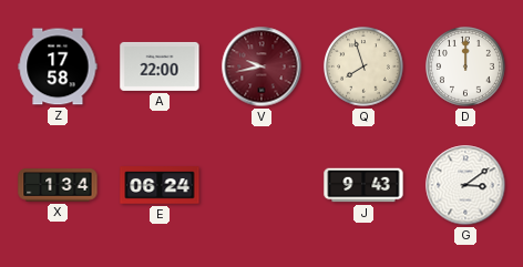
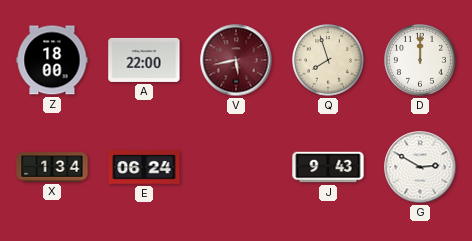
Z: 17:58 -> 18:00
V: 9:43 -> 5:43
G: 3:09 -> 2:50
